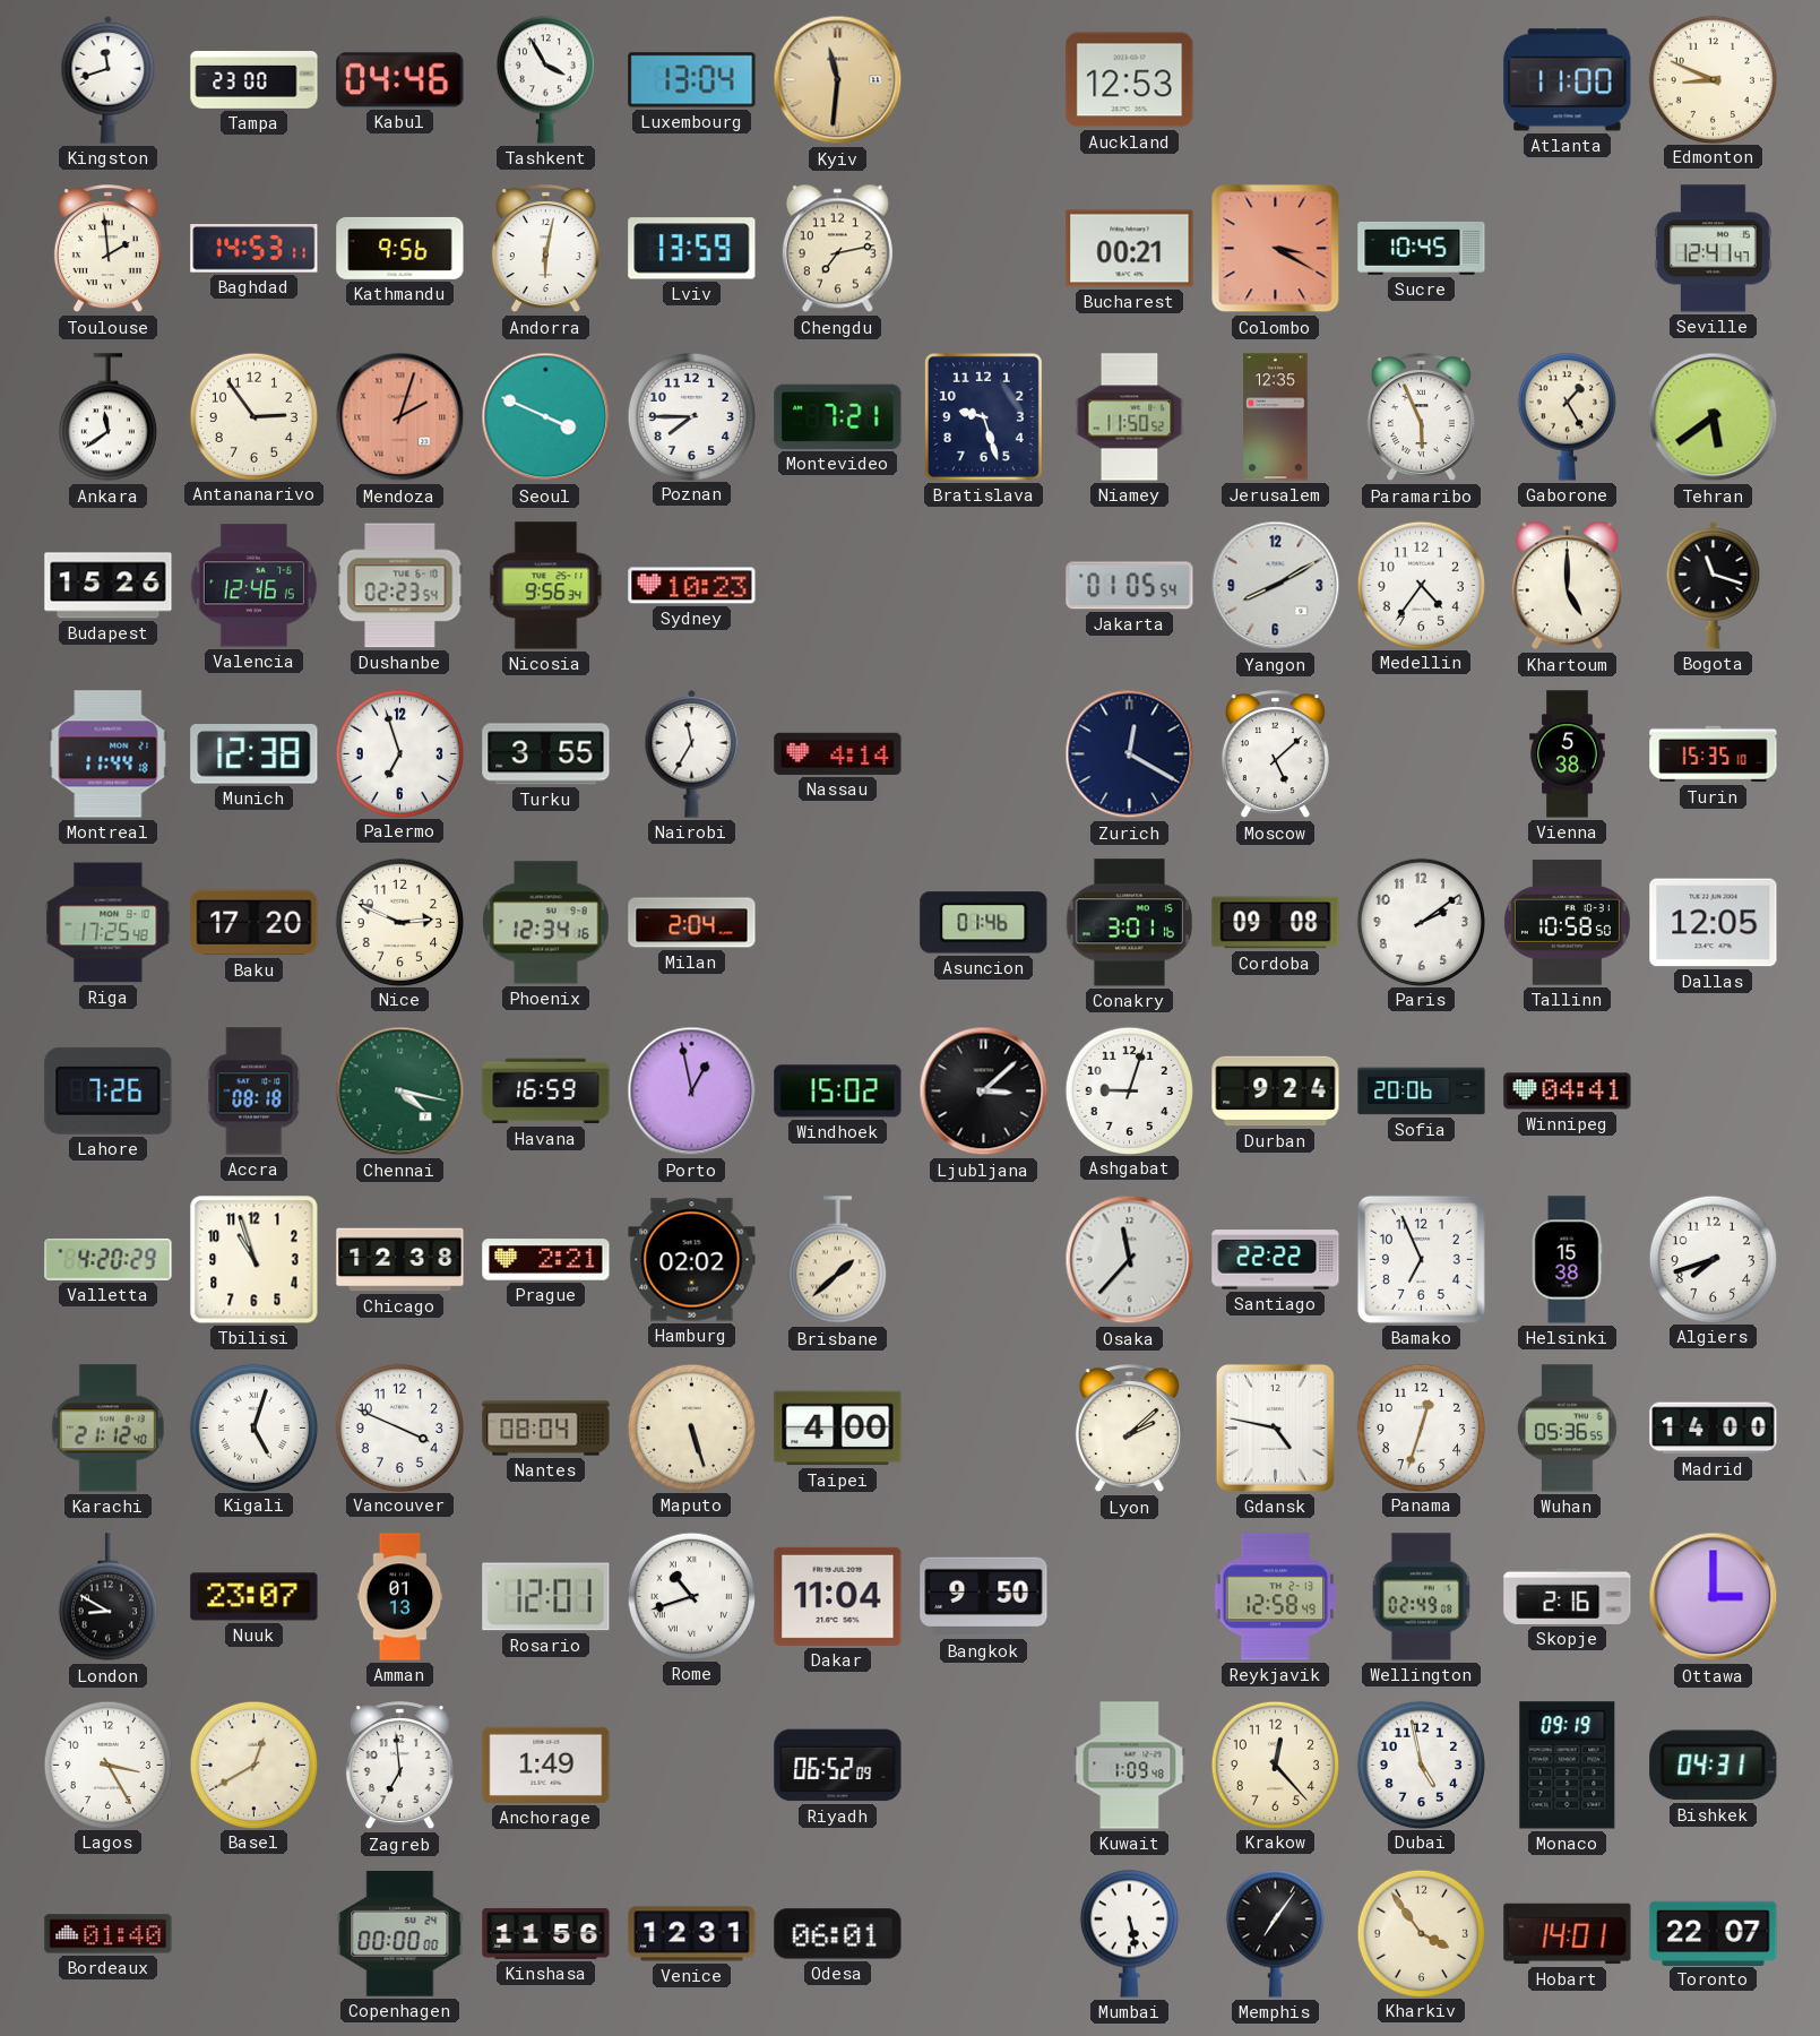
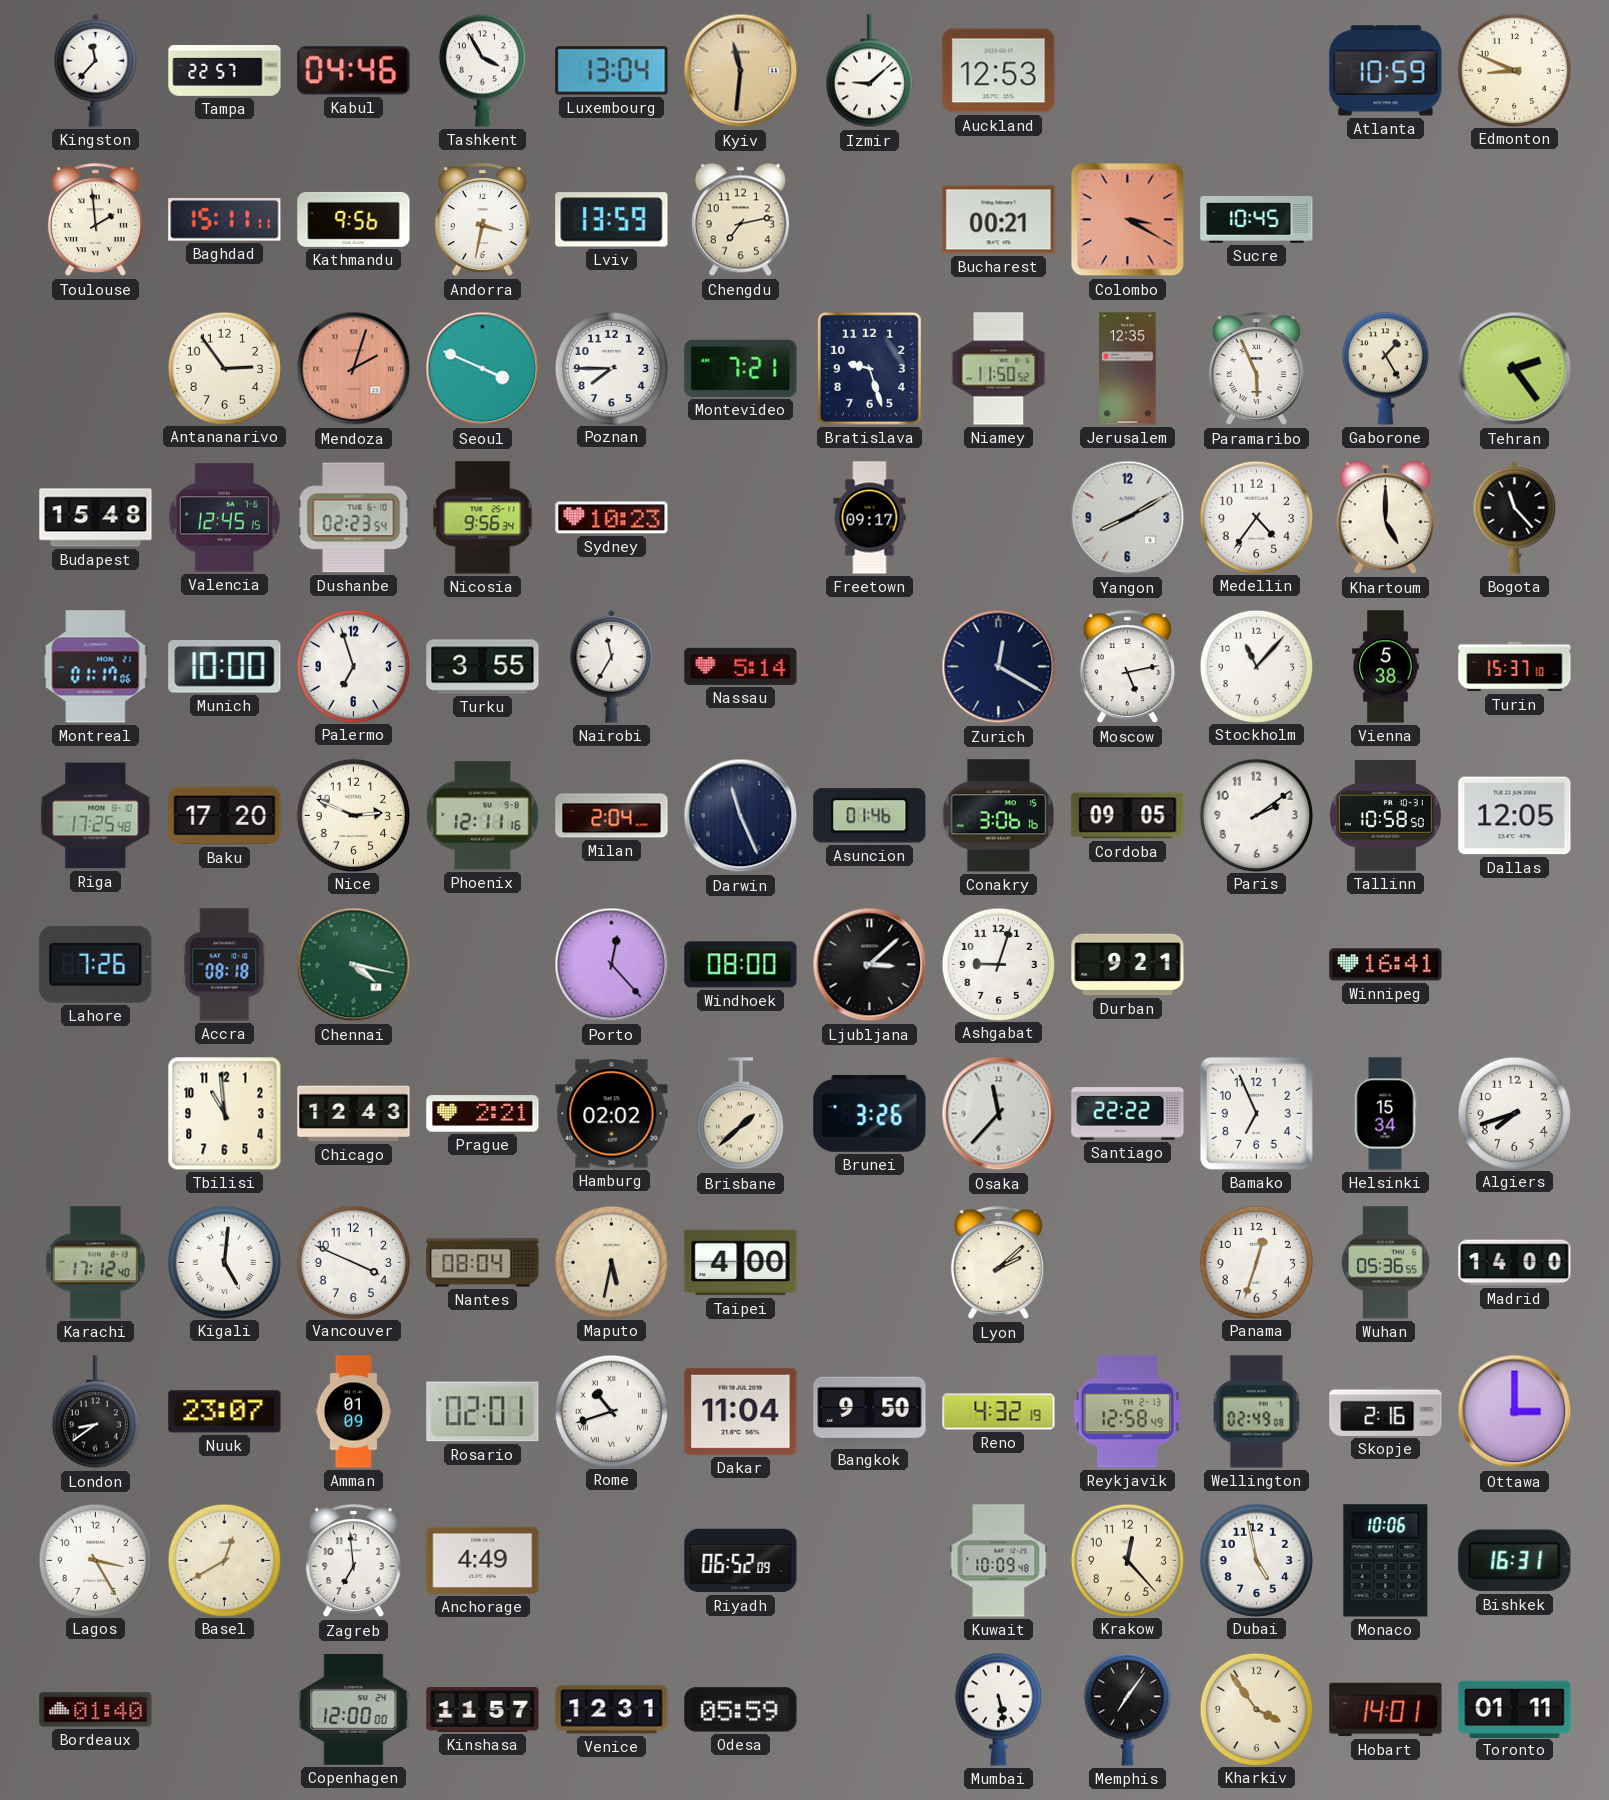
Kingston: 11:42 -> 11:37
Tampa: 23:00 -> 22:57
Izmir: none -> 9:08
Atlanta: 11:00 -> 10:59
Baghdad: 14:53 -> 15:11
Andorra: 6:02 -> 3:32
Seville: 12:41 -> none
Ankara: 11:39 -> none
Tehran: 5:39 -> 2:24
Budapest: 15:26 -> 15:48
Valencia: 12:46 -> 12:45
Freetown: none -> 09:17
Jakarta: 01:05 -> none
Bogota: 11:18 -> 11:23
Montreal: 11:44 -> 01:17
Munich: 12:38 -> 10:00
Nassau: 4:14 -> 5:14
Moscow: 5:08 -> 5:13
Stockholm: none -> 11:07
Turin: 15:35 -> 15:37
Phoenix: 12:34 -> 12:11
Darwin: none -> 11:26
Conakry: 3:01 -> 3:06
Cordoba: 09:08 -> 09:05
Havana: 16:59 -> none
Porto: 12:58 -> 12:23
Windhoek: 15:02 -> 08:00
Durban: 9:24 -> 9:21
Sofia: 20:06 -> none
Winnipeg: 04:41 -> 16:41
Valletta: 4:20 -> none
Tbilisi: 10:57 -> 10:59
Chicago: 12:38 -> 12:43
Brunei: none -> 3:26
Helsinki: 15:38 -> 15:34
Karachi: 21:12 -> 17:12
Kigali: 5:03 -> 5:01
Maputo: 5:27 -> 5:32
Gdansk: 4:47 -> none
London: 8:50 -> 8:39
Amman: 01:13 -> 01:09
Rosario: 12:01 -> 02:01
Reno: none -> 4:32
Anchorage: 1:49 -> 4:49
Kuwait: 1:09 -> 10:09
Monaco: 09:19 -> 10:06
Bishkek: 04:31 -> 16:31
Copenhagen: 00:00 -> 12:00
Kinshasa: 11:56 -> 11:57
Odesa: 06:01 -> 05:59
Toronto: 22:07 -> 01:11
